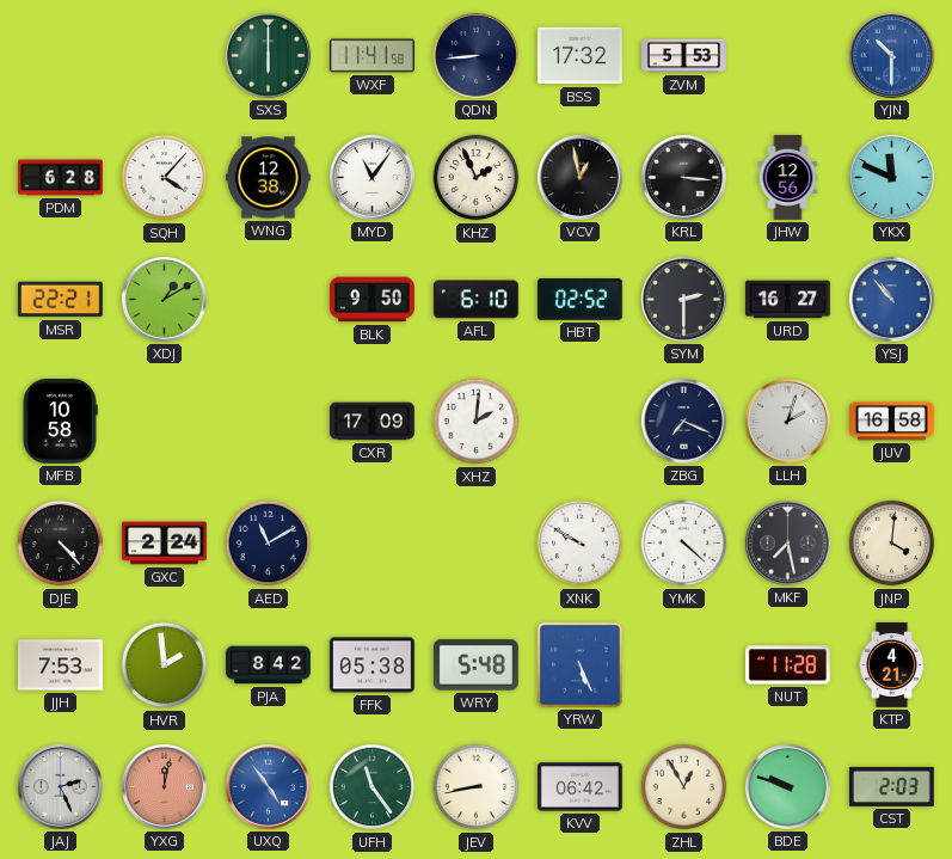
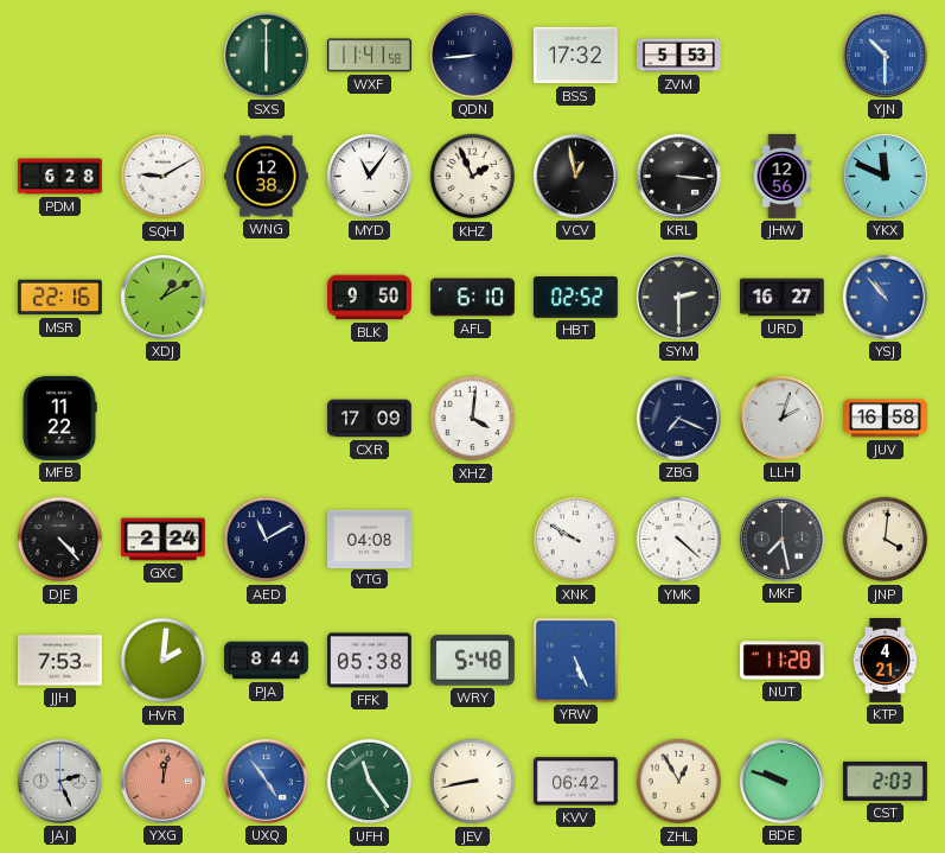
SQH: 4:07 -> 9:10
MSR: 22:21 -> 22:16
MFB: 10:58 -> 11:22
XHZ: 2:01 -> 4:01
YTG: none -> 04:08
HVR: 1:59 -> 2:01
PJA: 8:42 -> 8:44
